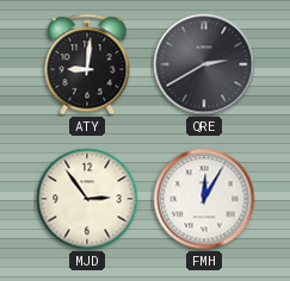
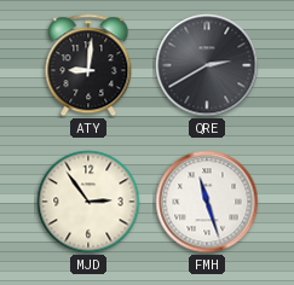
FMH: 12:05 -> 11:27
